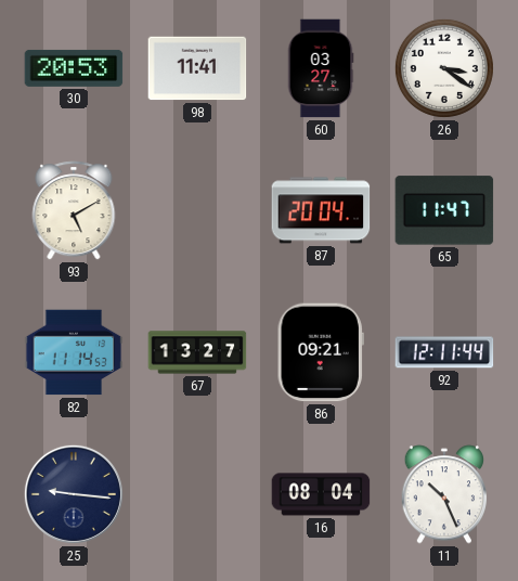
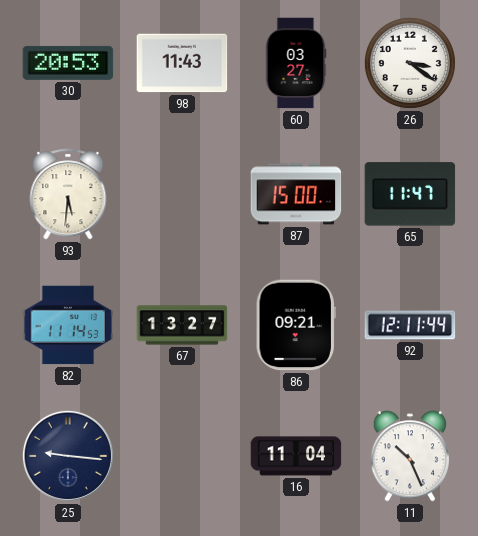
98: 11:41 -> 11:43
93: 5:10 -> 5:31
87: 20:04 -> 15:00
16: 08:04 -> 11:04
